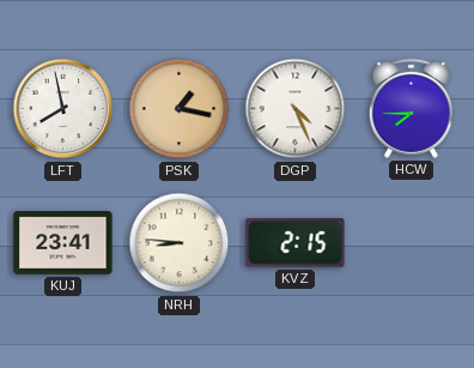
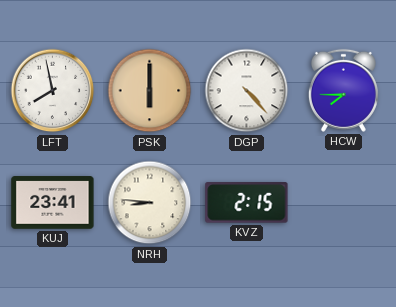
PSK: 1:17 -> 6:00
DGP: 4:26 -> 4:23
